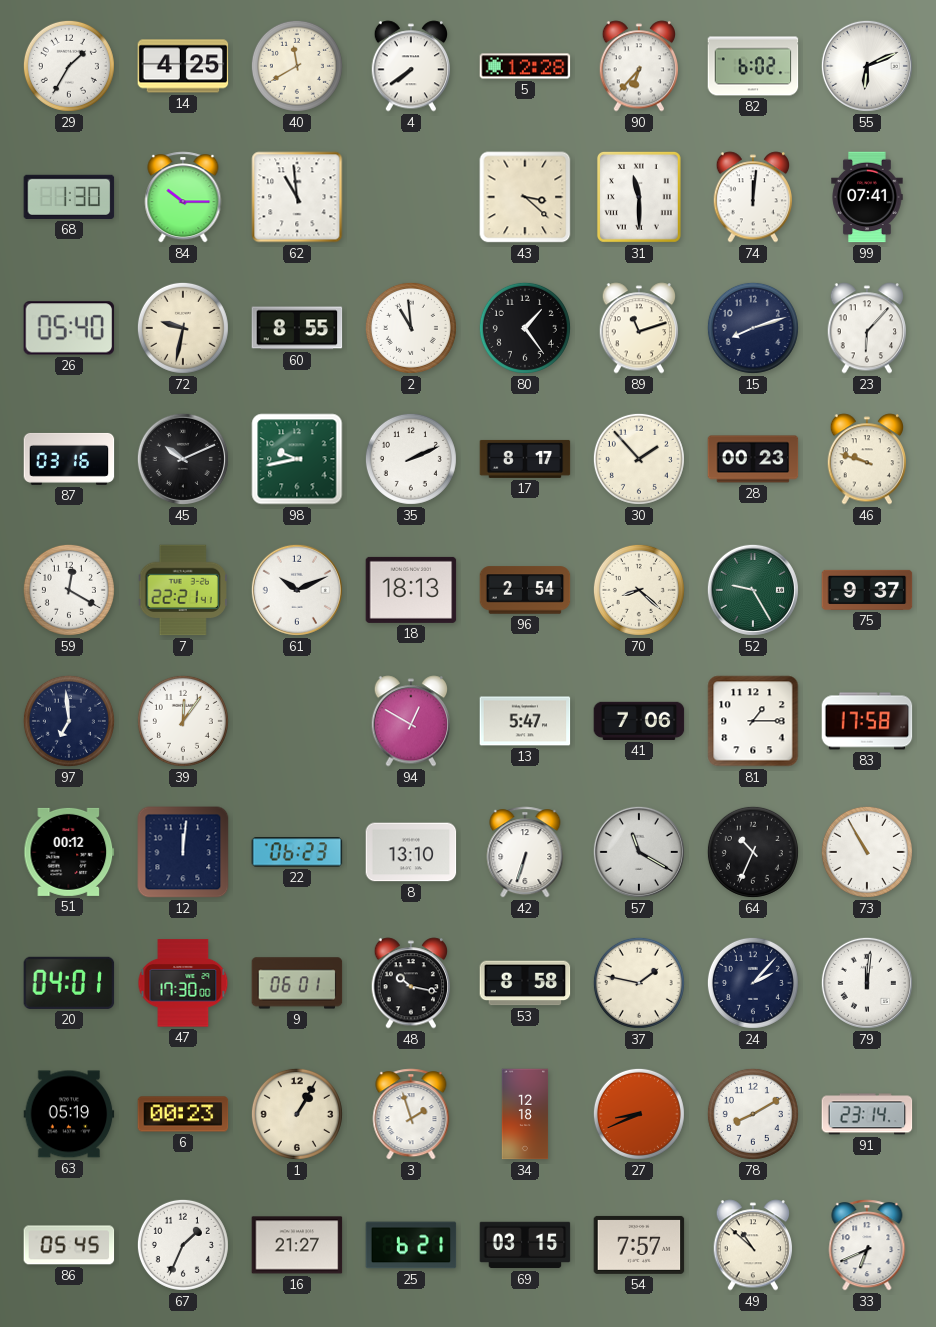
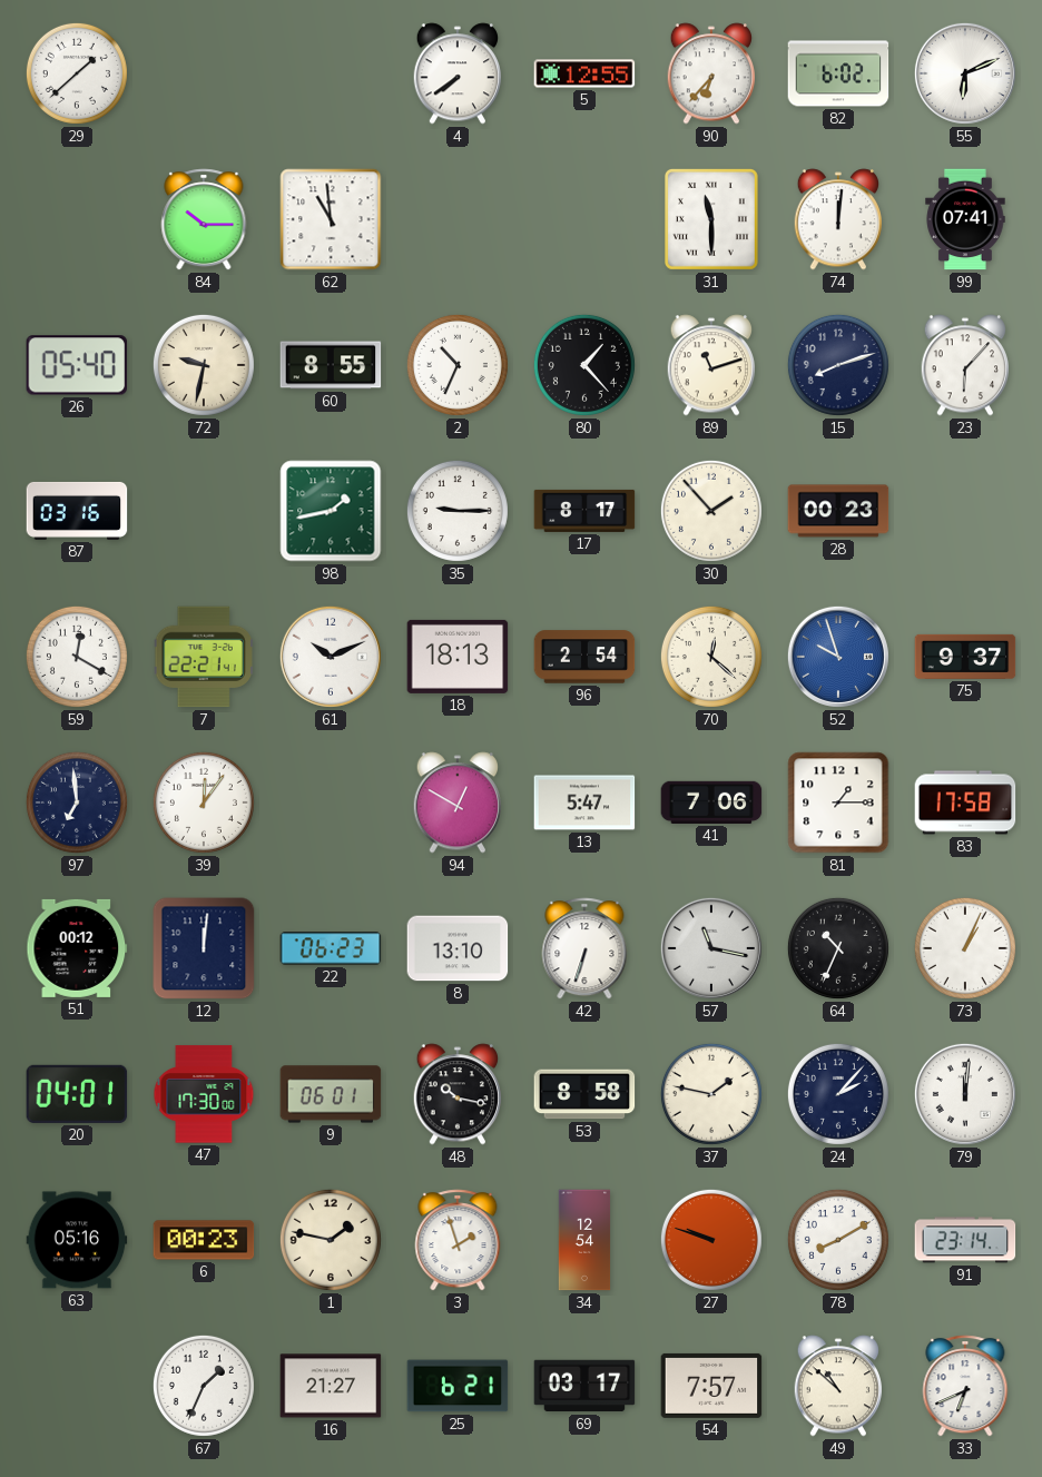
29: 1:35 -> 1:38
14: 4:25 -> none
40: 11:40 -> none
5: 12:28 -> 12:55
68: 1:30 -> none
43: 3:22 -> none
2: 10:59 -> 10:34
80: 1:24 -> 1:23
45: 10:11 -> none
98: 9:43 -> 1:43
35: 2:11 -> 9:15
46: 9:48 -> none
70: 8:22 -> 12:22
52: 9:25 -> 9:57
52 dial: green -> blue
57: 11:20 -> 11:17
73: 10:55 -> 1:04
63: 05:19 -> 05:16
1: 1:05 -> 1:47
34: 12:18 -> 12:54
27: 8:41 -> 9:48
86: 05:45 -> none
69: 03:15 -> 03:17
